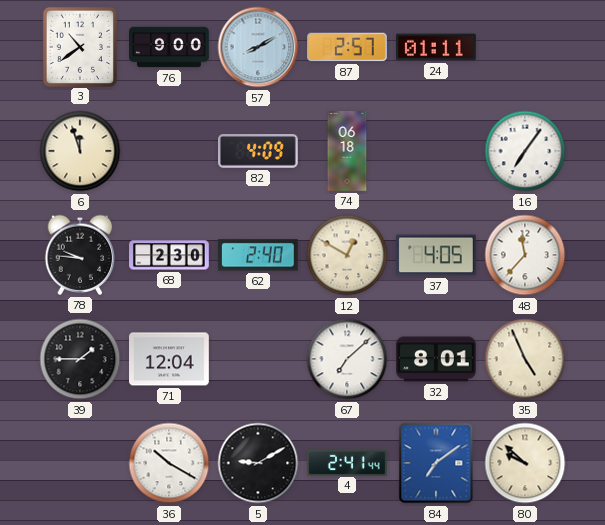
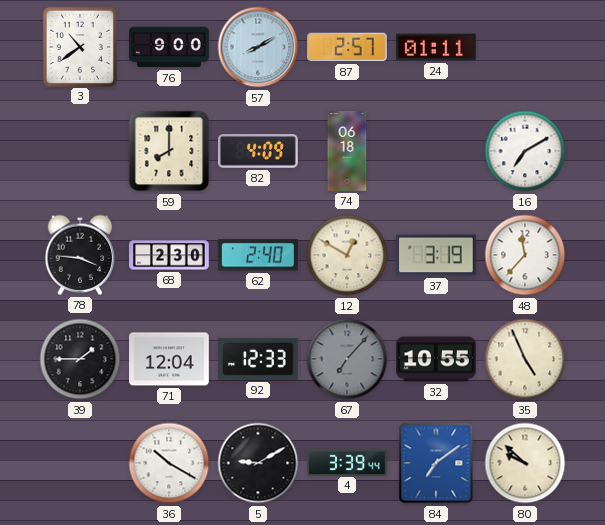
6: 11:57 -> none
59: none -> 8:00
16: 7:06 -> 7:10
78: 9:46 -> 3:46
37: 4:05 -> 3:19
92: none -> 12:33
67: 7:08 -> 7:07
67 dial: white -> grey
32: 8:01 -> 10:55
4: 2:41 -> 3:39
